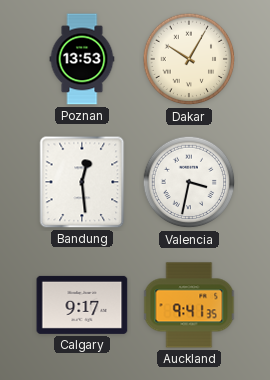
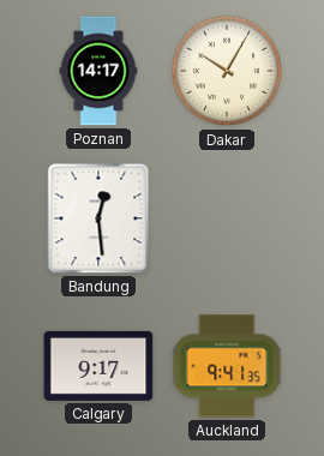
Poznan: 13:53 -> 14:17
Valencia: 3:32 -> none
